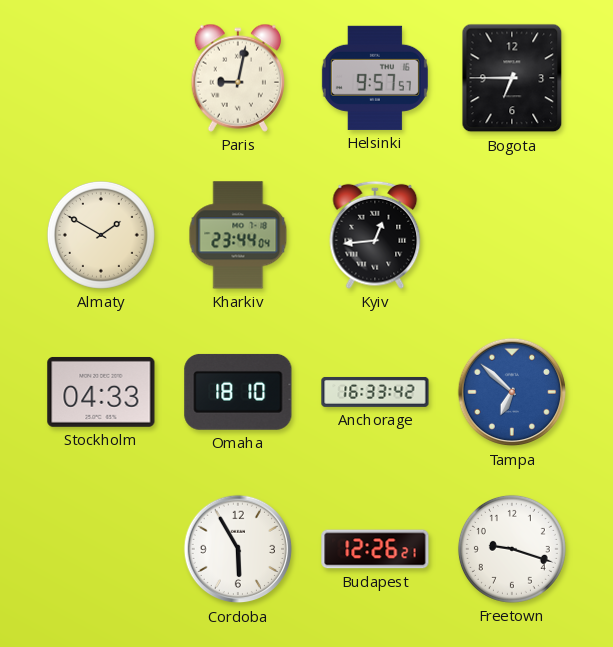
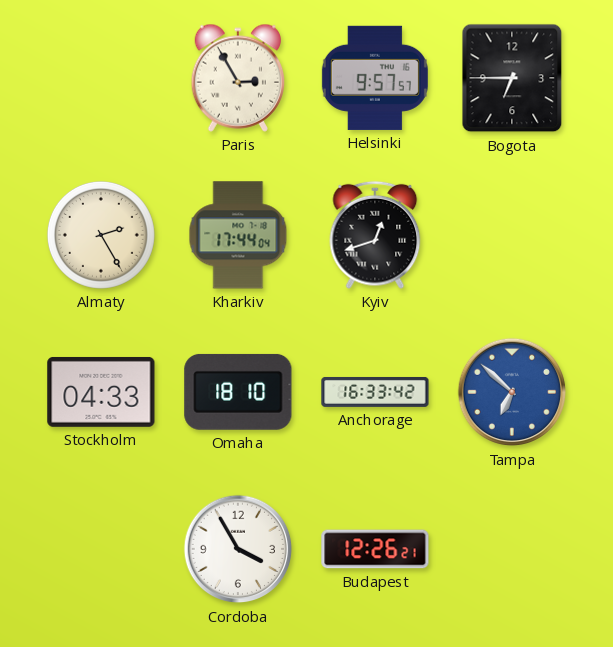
Paris: 9:02 -> 2:55
Almaty: 1:50 -> 2:25
Kharkiv: 23:44 -> 17:44
Kyiv: 12:44 -> 12:42
Cordoba: 5:55 -> 3:55
Freetown: 9:18 -> none
